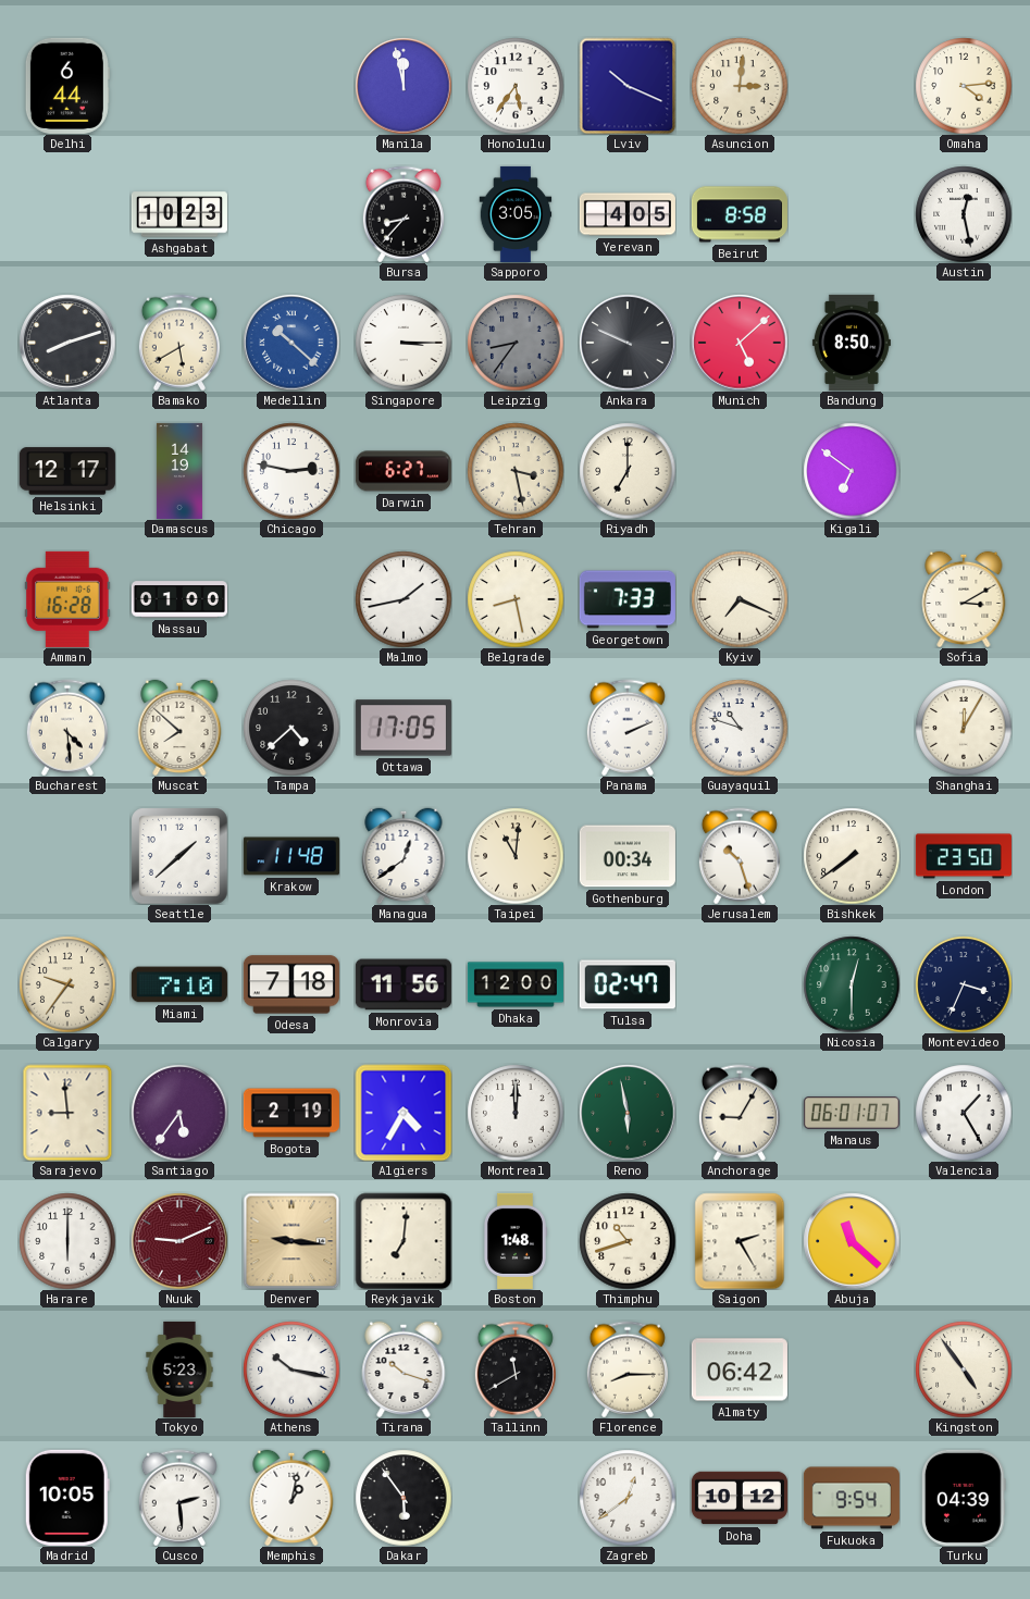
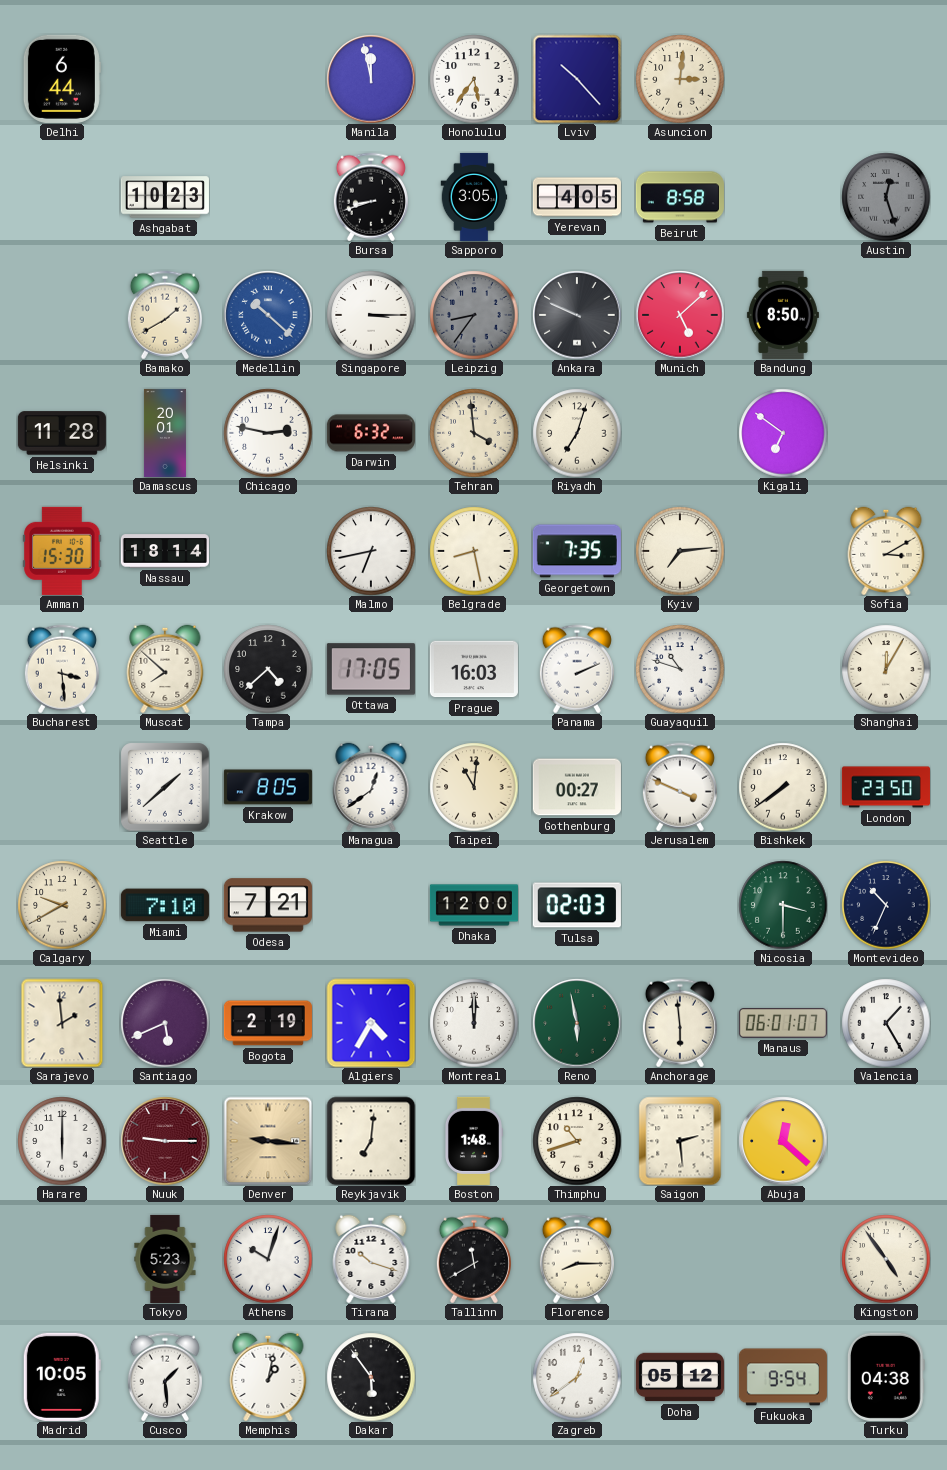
Lviv: 10:19 -> 10:23
Omaha: 4:14 -> none
Bursa: 8:37 -> 8:42
Austin: 12:28 -> 12:27
Austin dial: white -> grey
Atlanta: 8:12 -> none
Bamako: 5:40 -> 1:40
Helsinki: 12:17 -> 11:28
Damascus: 14:19 -> 20:01
Darwin: 6:27 -> 6:32
Tehran: 3:28 -> 3:59
Riyadh: 7:00 -> 7:03
Amman: 16:28 -> 15:30
Nassau: 01:00 -> 18:14
Malmo: 1:43 -> 6:43
Georgetown: 7:33 -> 7:35
Kyiv: 7:19 -> 7:14
Bucharest: 4:29 -> 3:29
Prague: none -> 16:03
Krakow: 11:48 -> 8:05
Gothenburg: 00:34 -> 00:27
Jerusalem: 10:27 -> 3:49
Calgary: 9:36 -> 9:40
Odesa: 7:18 -> 7:21
Monrovia: 11:56 -> none
Tulsa: 02:47 -> 02:03
Nicosia: 12:30 -> 3:30
Montevideo: 3:34 -> 10:34
Sarajevo: 8:59 -> 1:59
Santiago: 5:36 -> 5:41
Anchorage: 9:05 -> 5:59
Nuuk: 9:11 -> 9:15
Saigon: 2:25 -> 2:29
Abuja: 11:22 -> 12:22
Athens: 10:17 -> 10:03
Almaty: 06:42 -> none
Cusco: 2:29 -> 1:29
Doha: 10:12 -> 05:12
Turku: 04:39 -> 04:38
